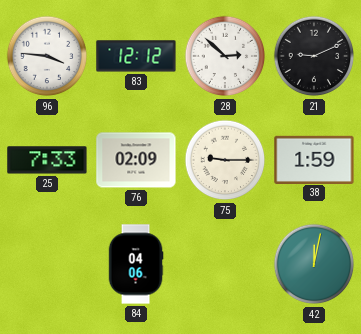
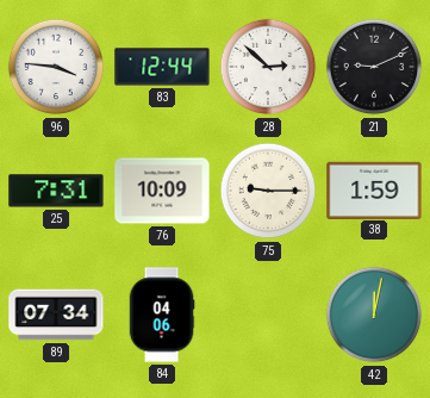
83: 12:12 -> 12:44
25: 7:33 -> 7:31
76: 02:09 -> 10:09
89: none -> 07:34
